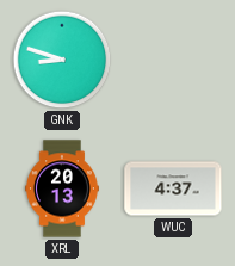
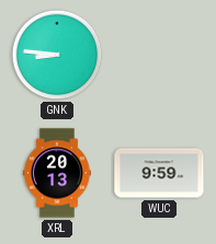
GNK: 8:48 -> 8:46
WUC: 4:37 -> 9:59
